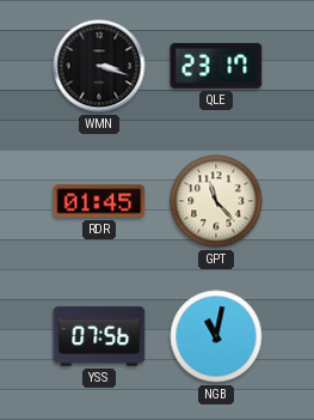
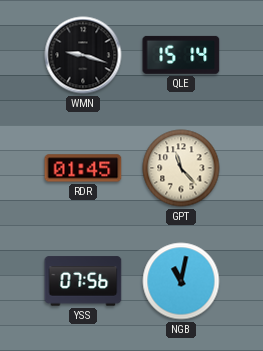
WMN: 3:18 -> 9:18
QLE: 23:17 -> 15:14
